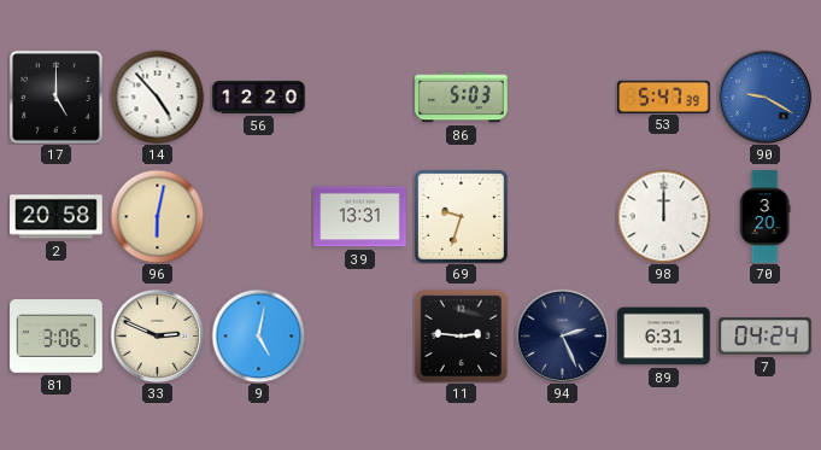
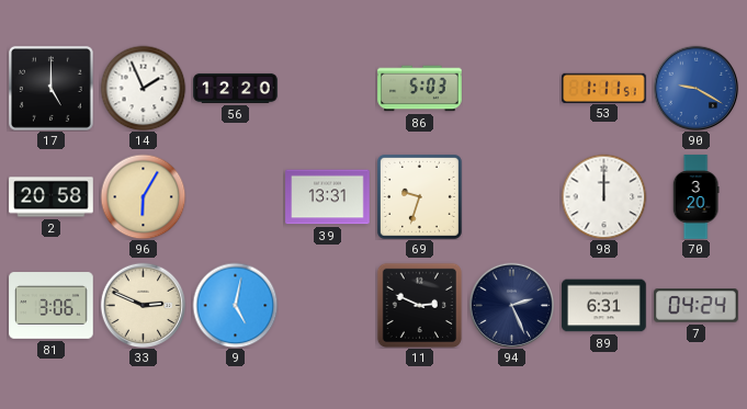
14: 4:53 -> 1:56
53: 5:47 -> 1:11
96: 6:02 -> 6:05
11: 2:46 -> 2:49
